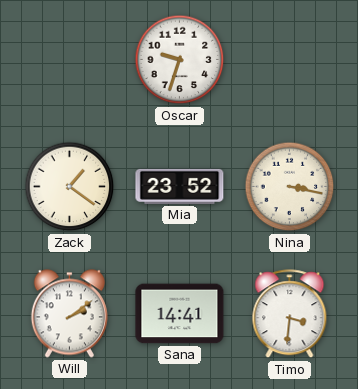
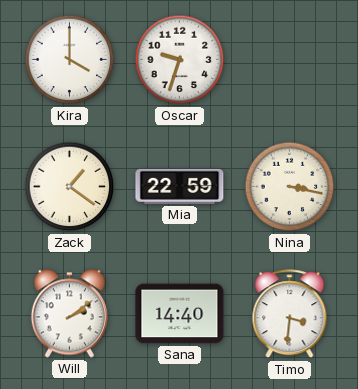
Kira: none -> 4:00
Mia: 23:52 -> 22:59
Sana: 14:41 -> 14:40
